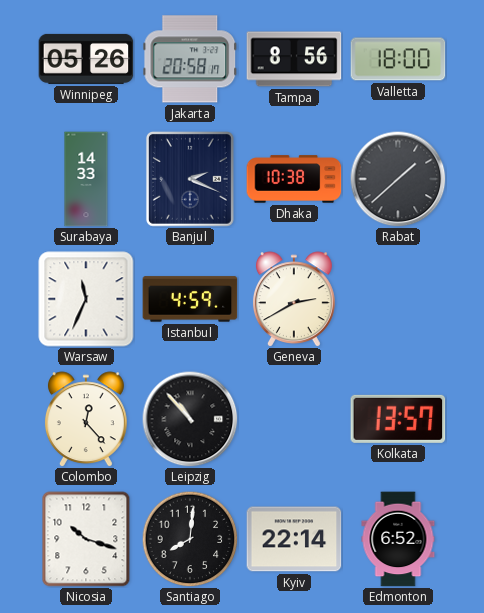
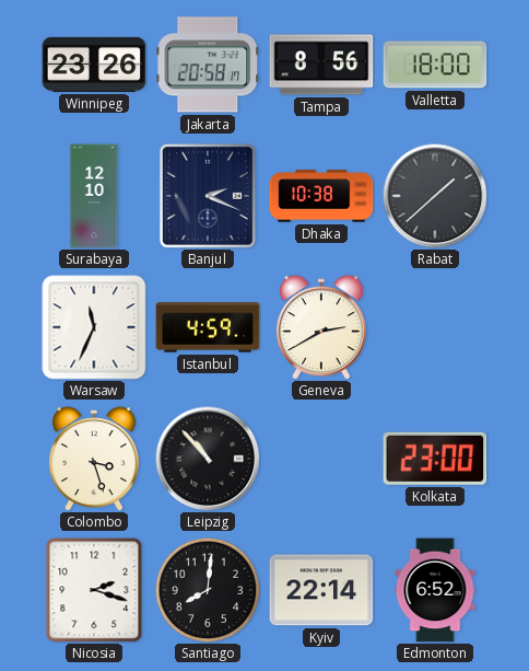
Winnipeg: 05:26 -> 23:26
Surabaya: 14:33 -> 12:10
Colombo: 12:23 -> 3:27
Kolkata: 13:57 -> 23:00
Nicosia: 10:18 -> 2:18
